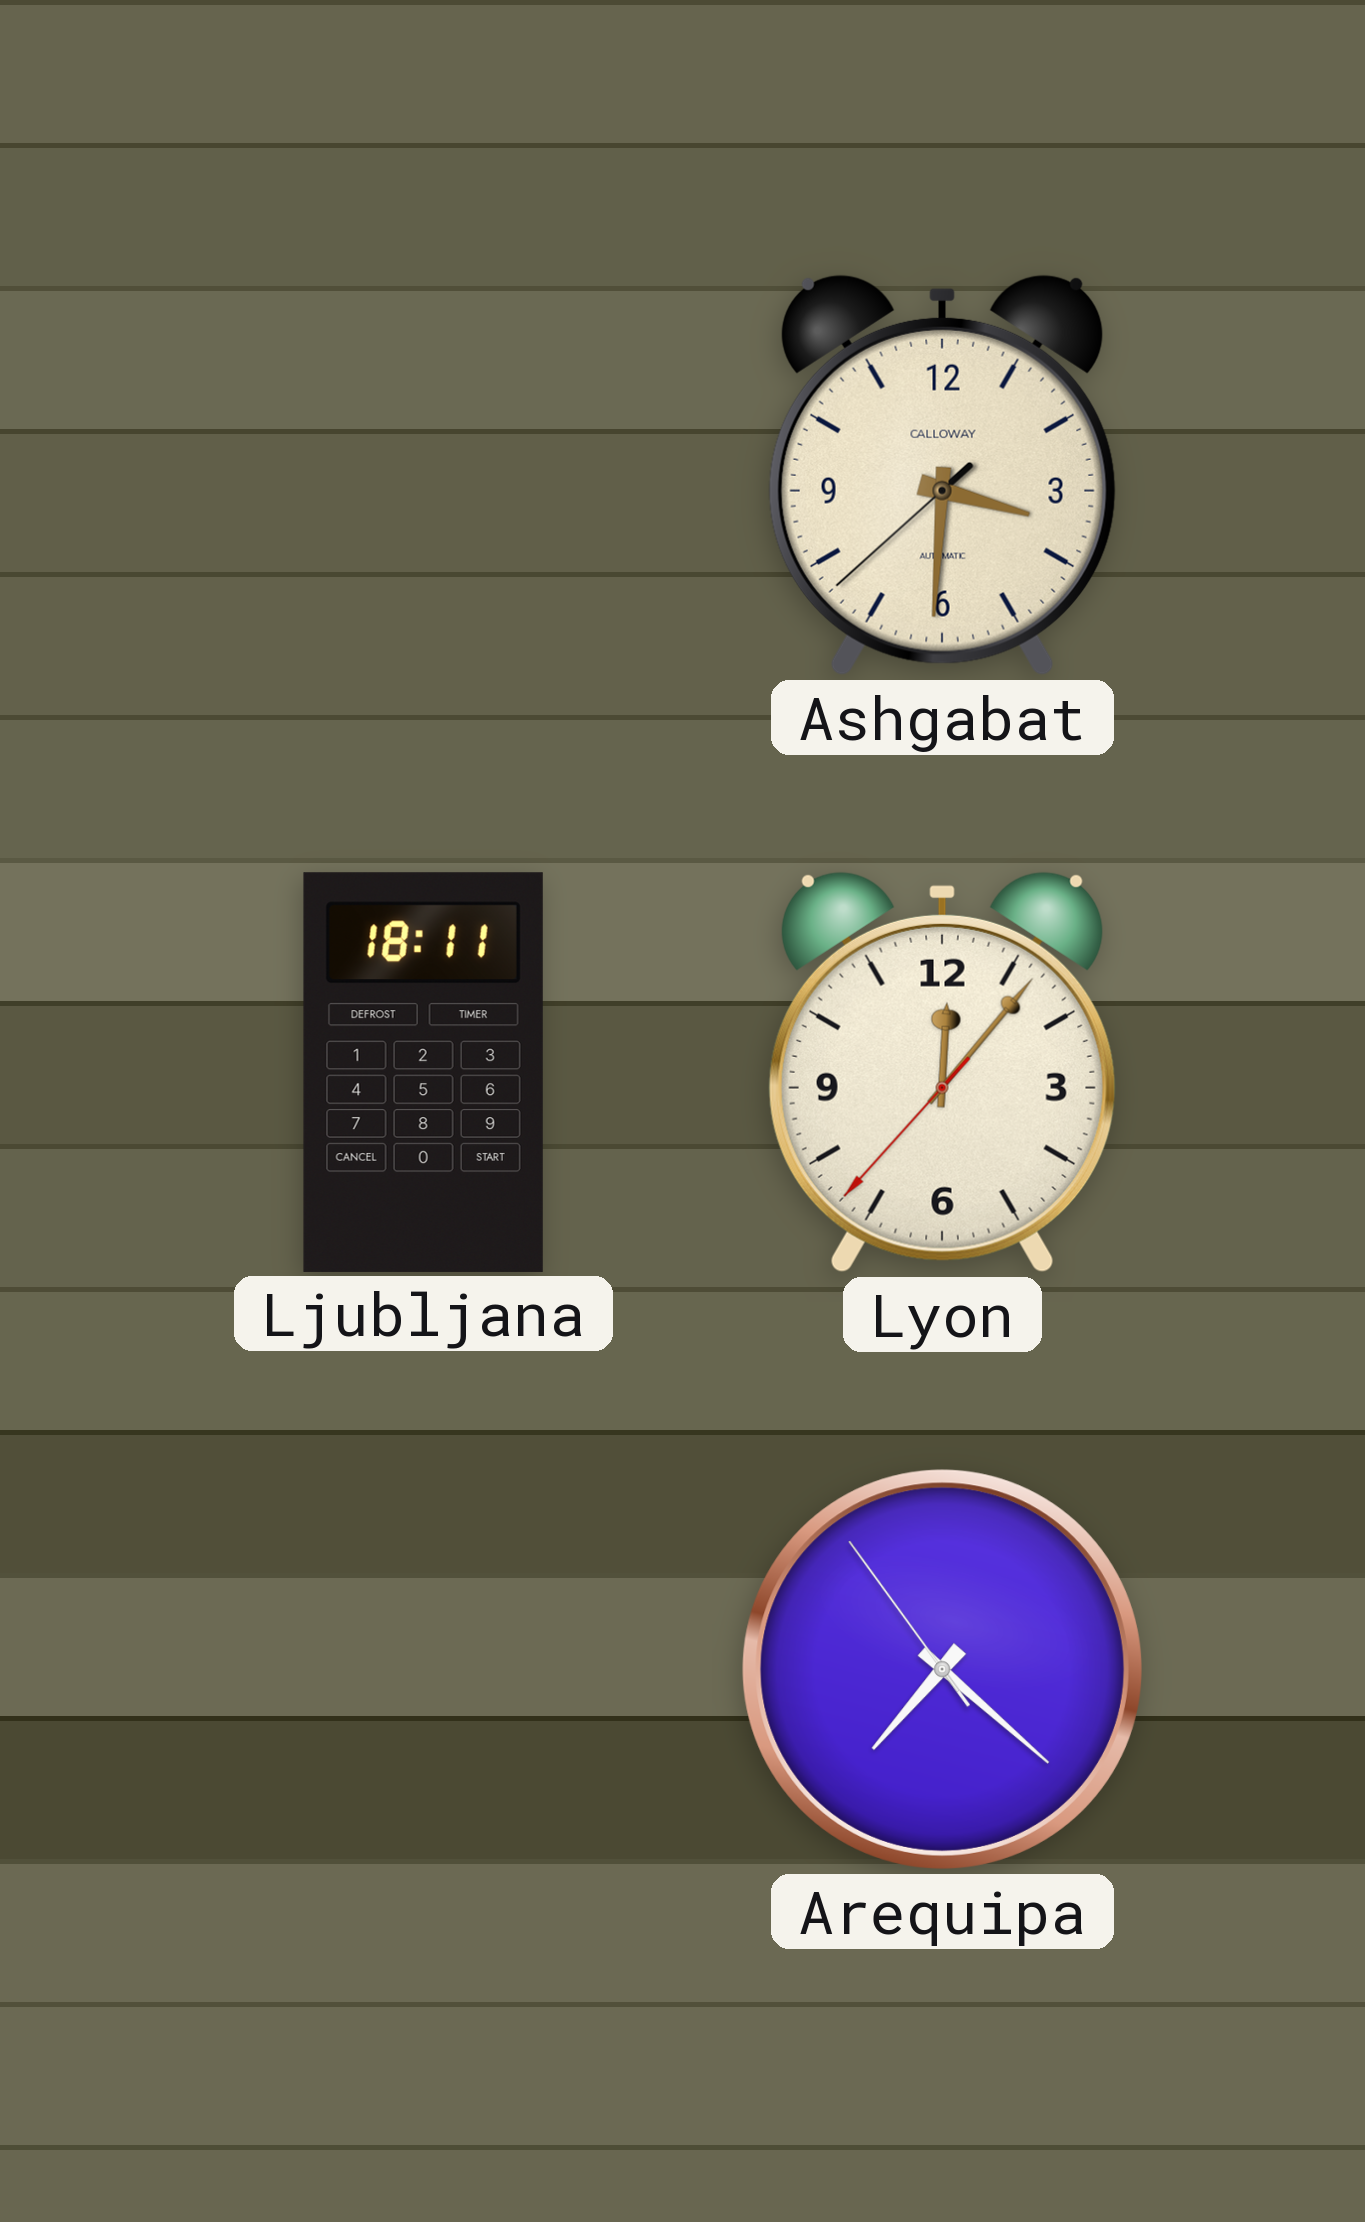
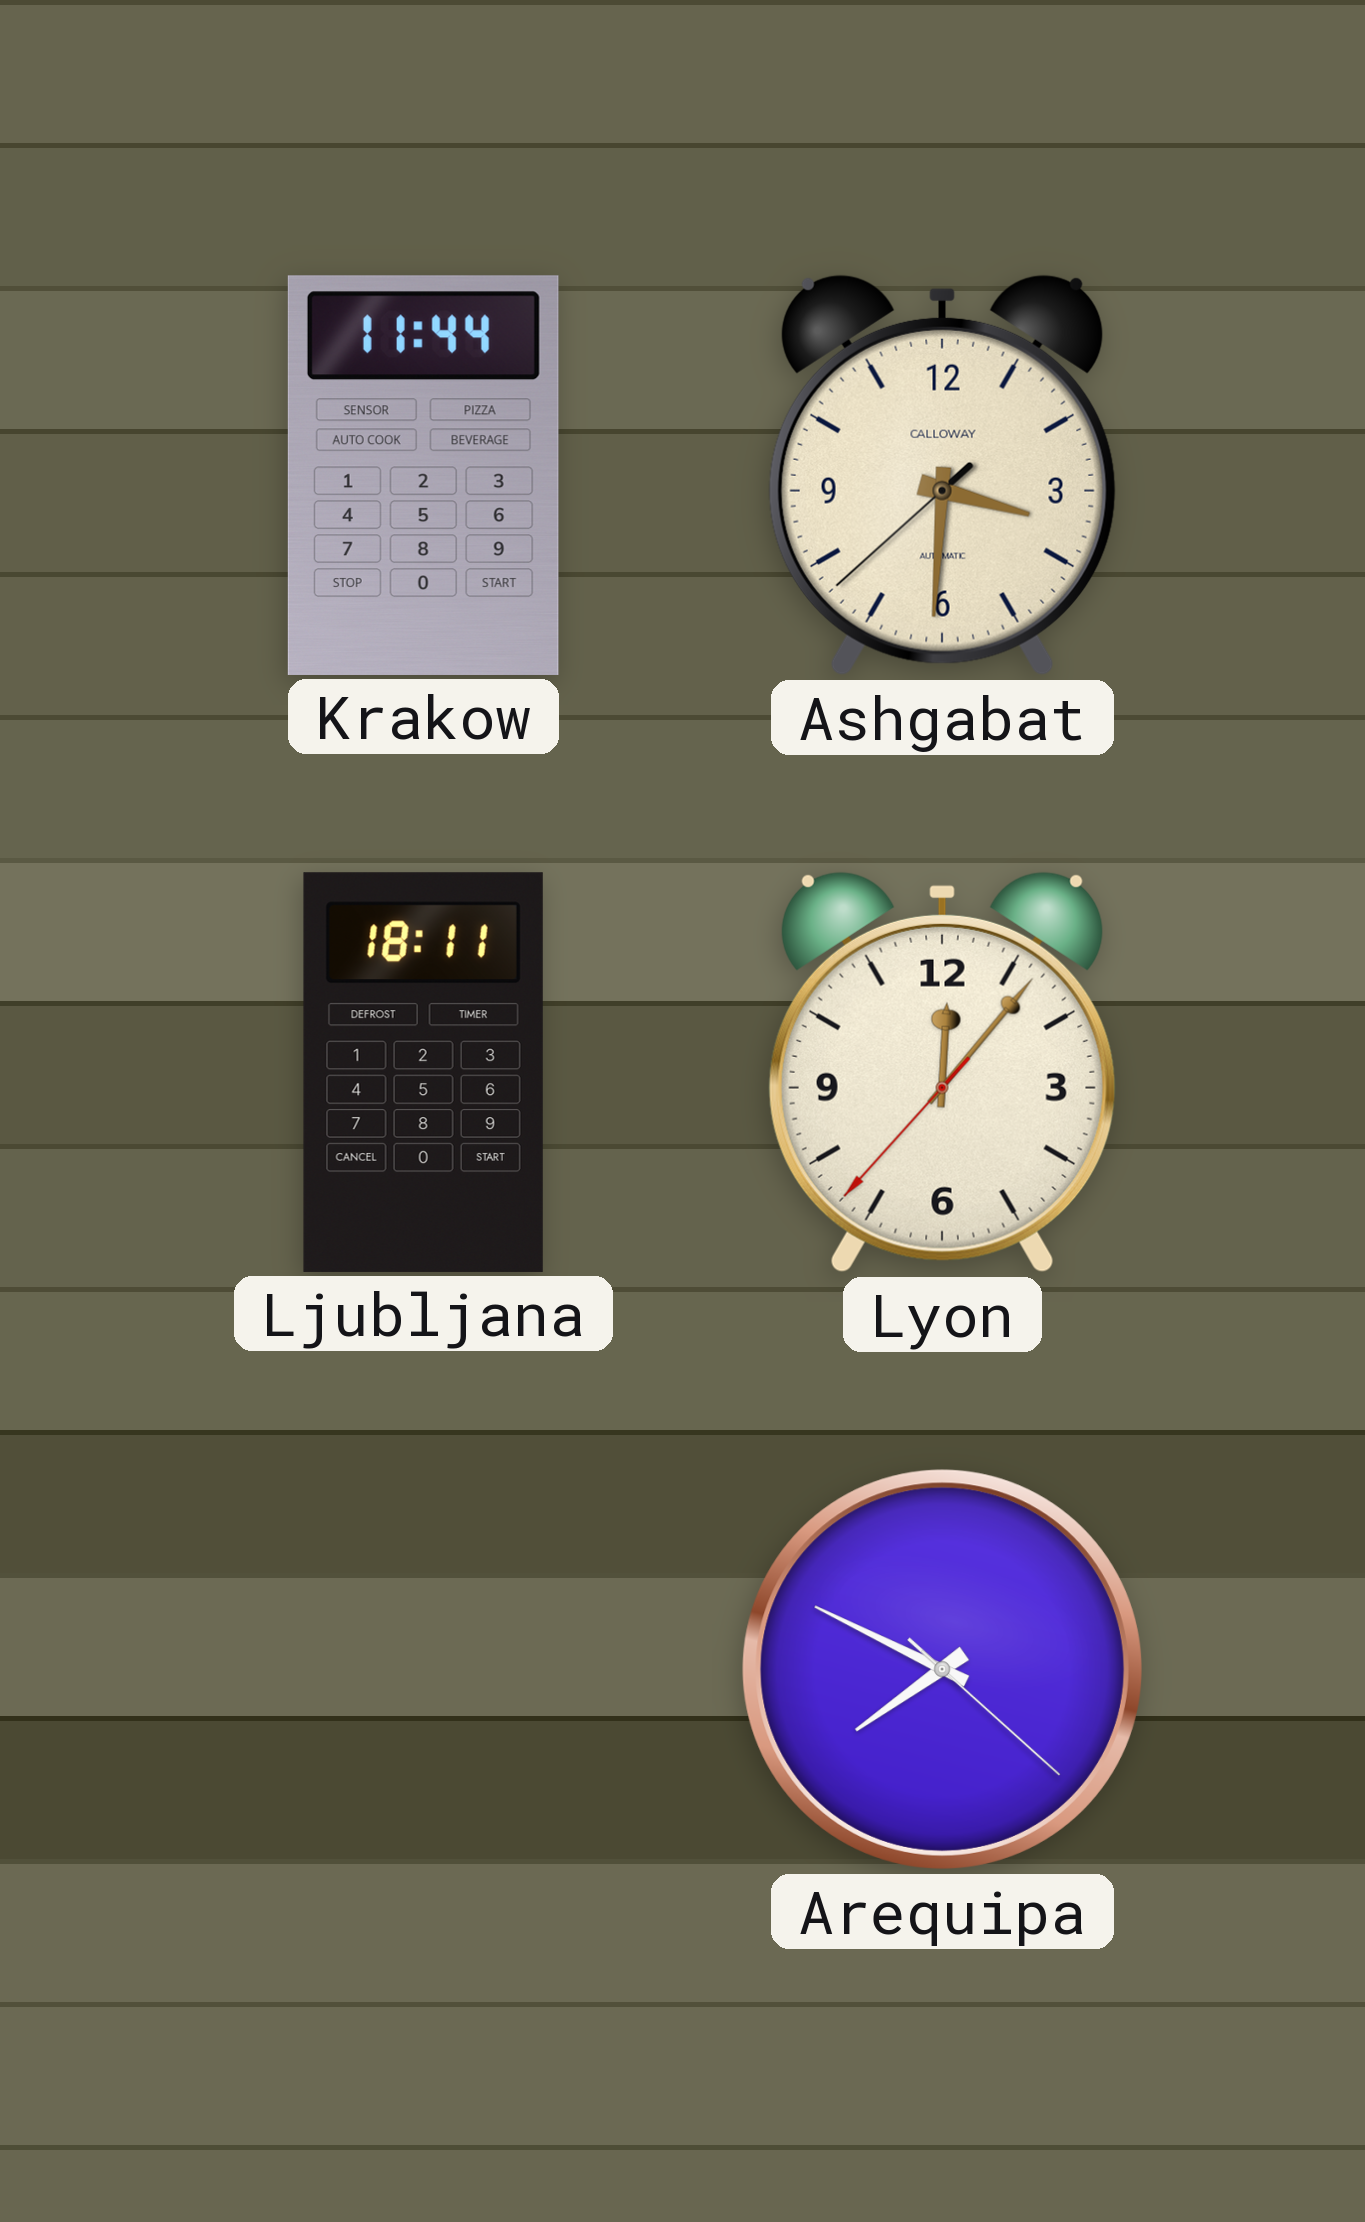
Krakow: none -> 11:44
Arequipa: 7:21 -> 7:49
